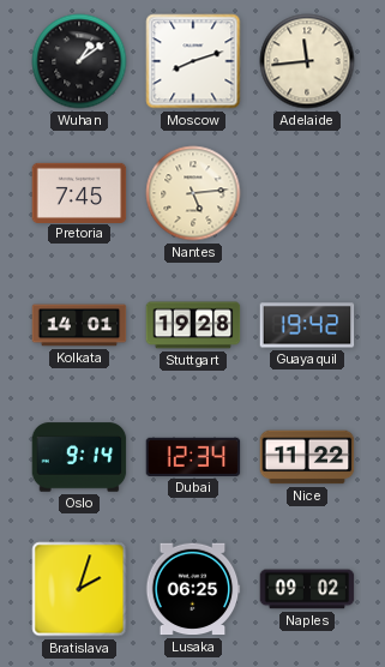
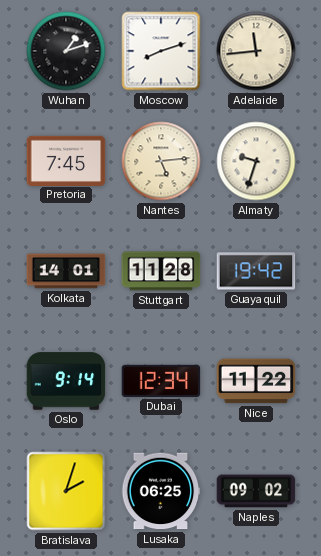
Wuhan: 1:09 -> 1:12
Almaty: none -> 9:33
Stuttgart: 19:28 -> 11:28
